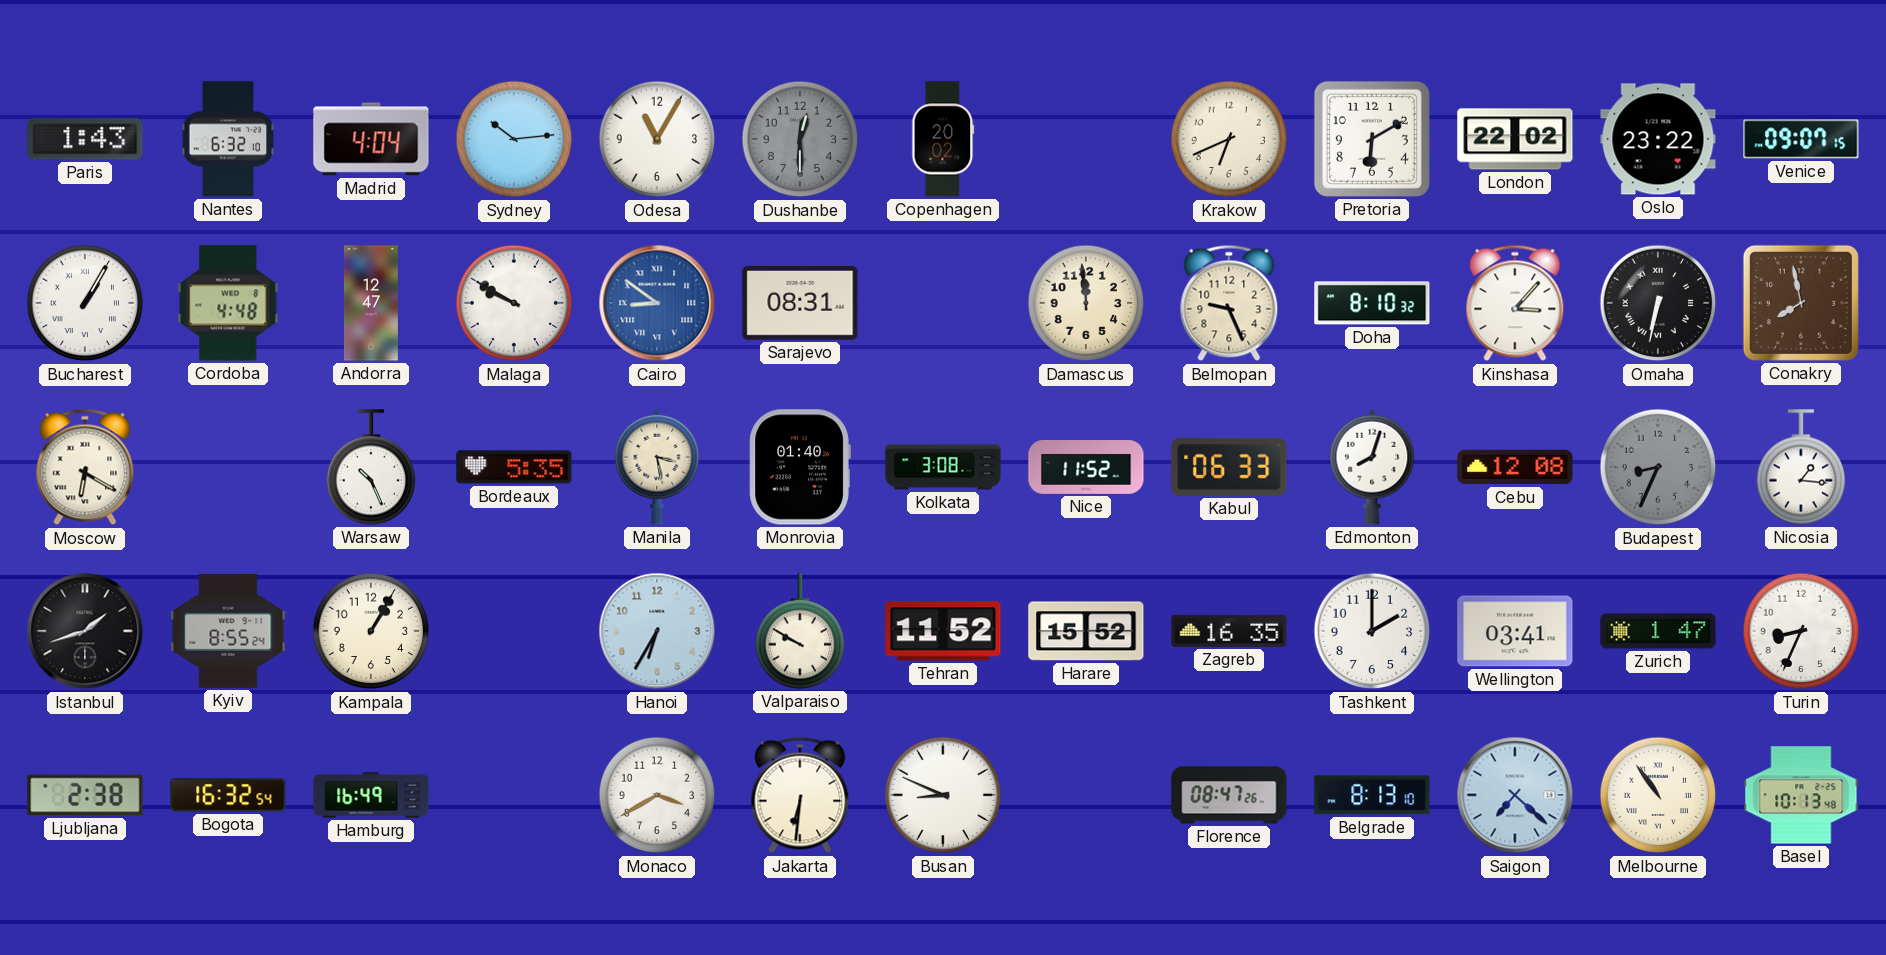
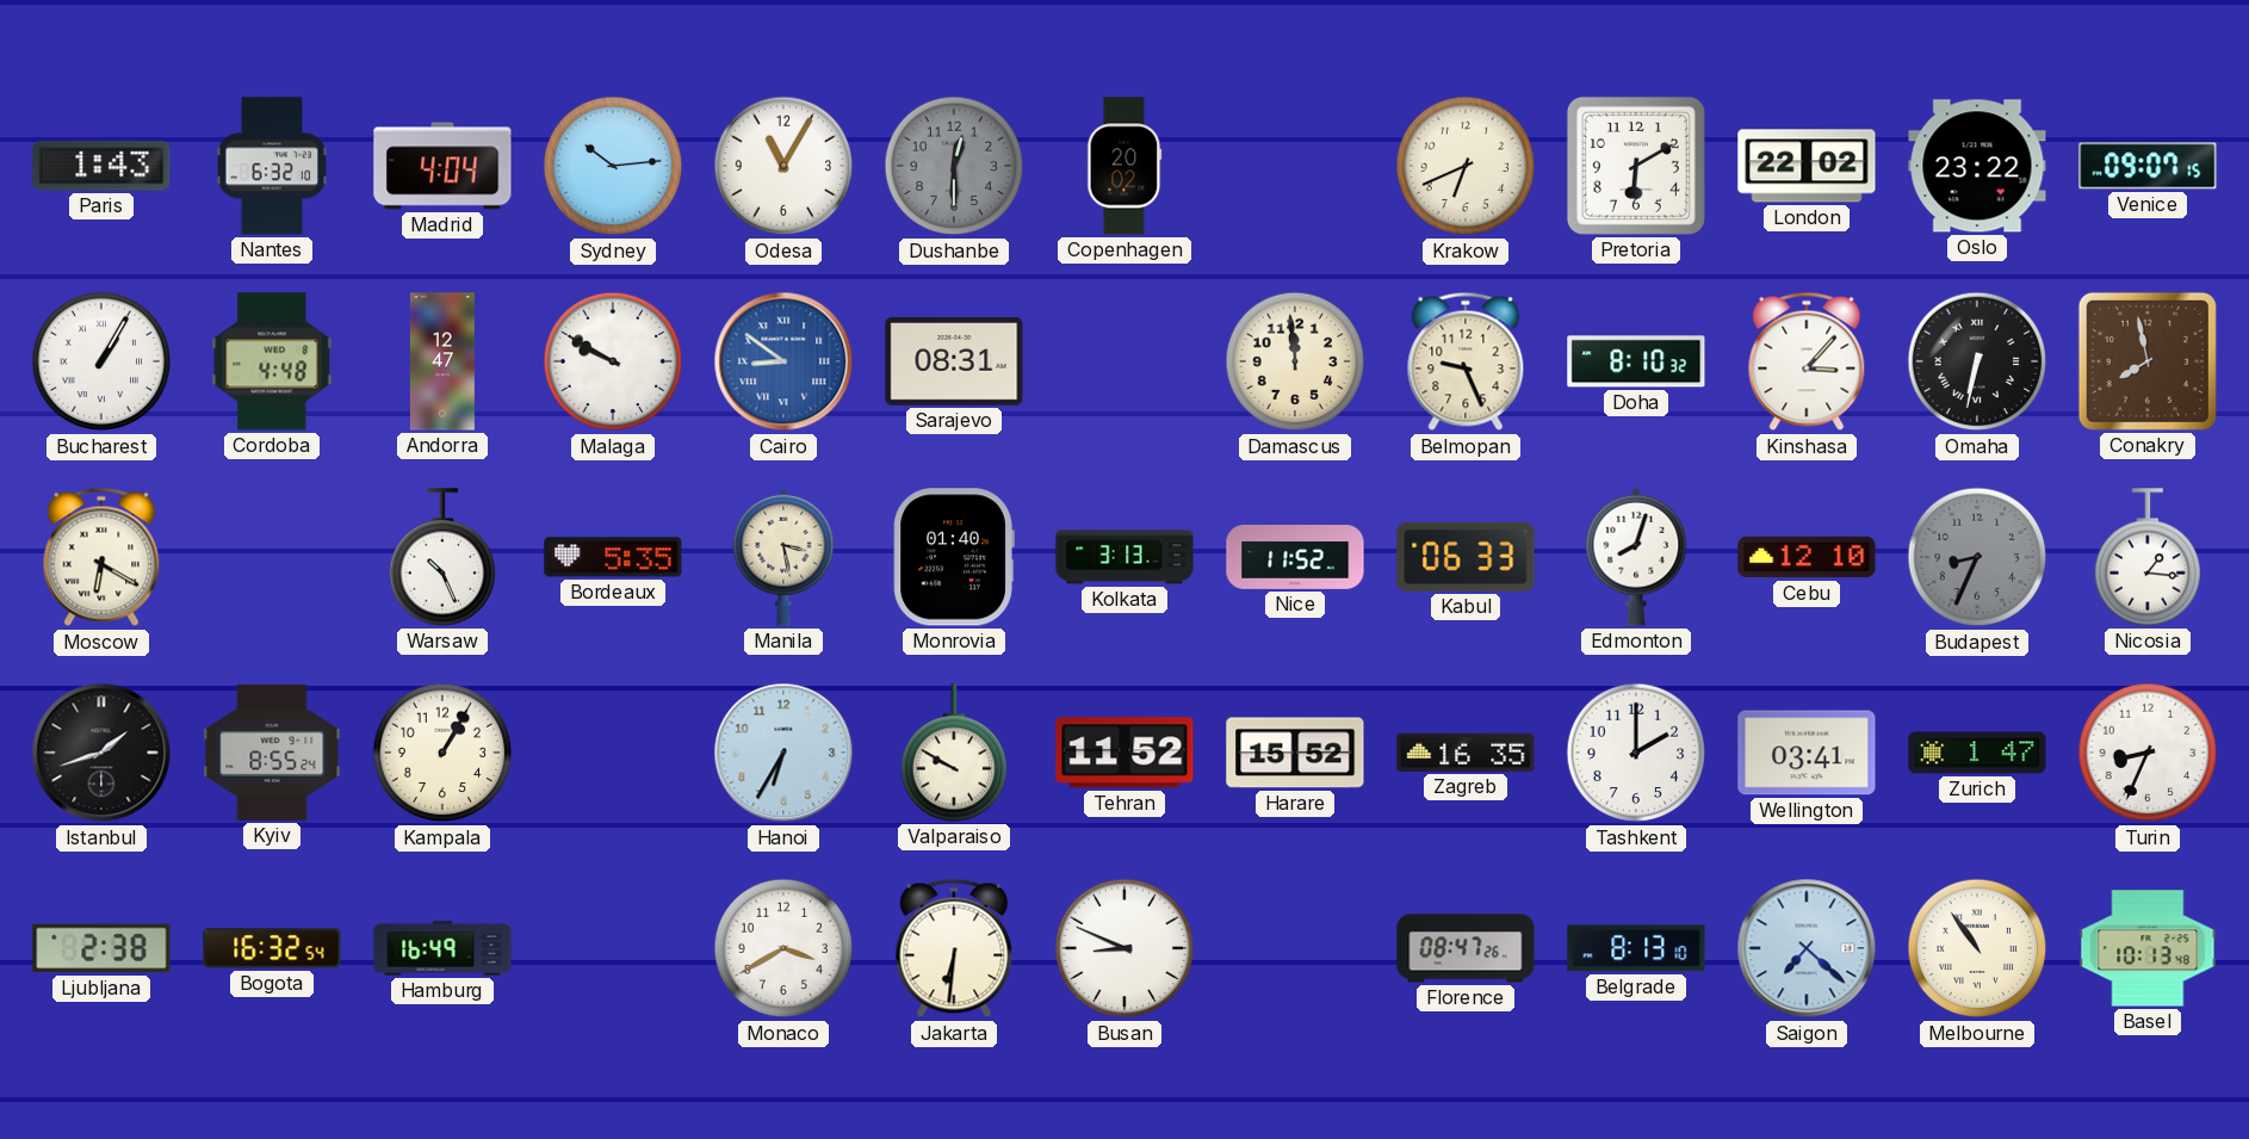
Kolkata: 3:08 -> 3:13
Cebu: 12:08 -> 12:10
